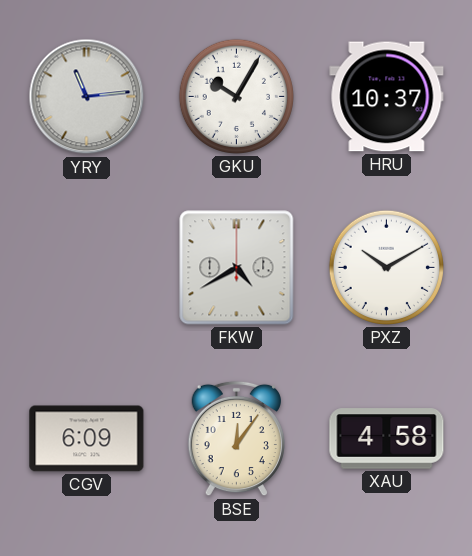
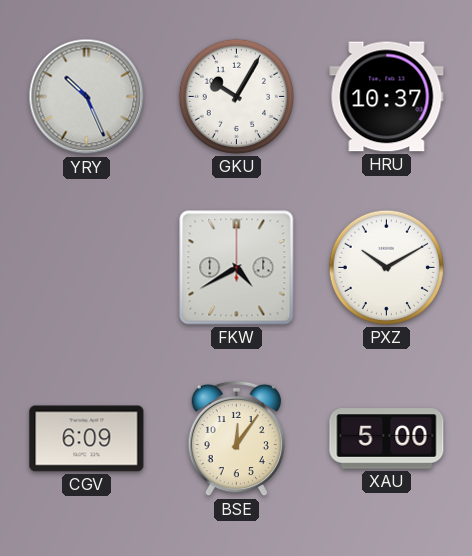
YRY: 11:14 -> 10:26
XAU: 4:58 -> 5:00
